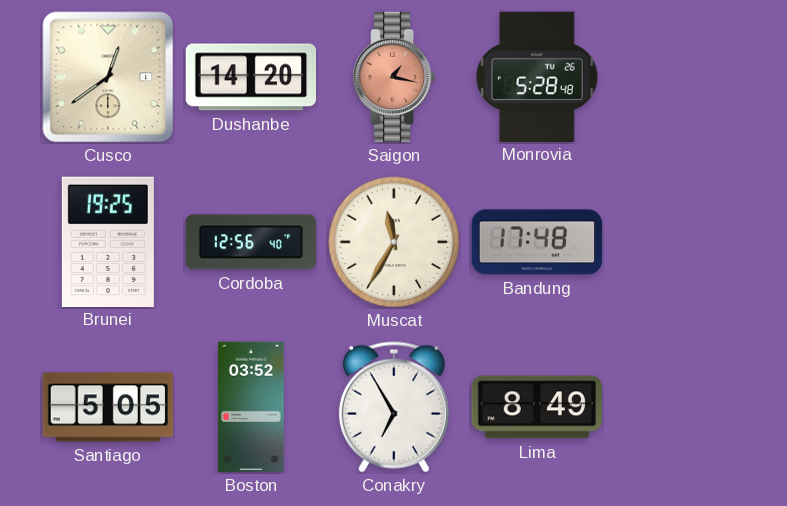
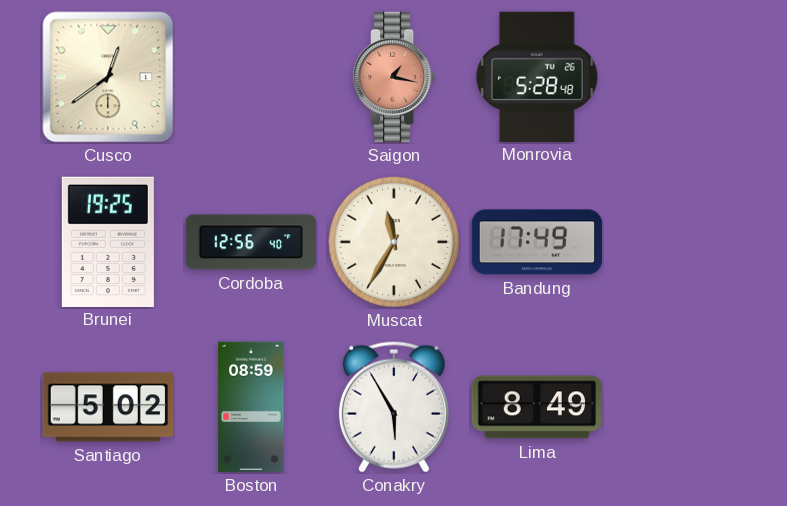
Dushanbe: 14:20 -> none
Bandung: 17:48 -> 17:49
Santiago: 5:05 -> 5:02
Boston: 03:52 -> 08:59
Conakry: 6:55 -> 5:55
